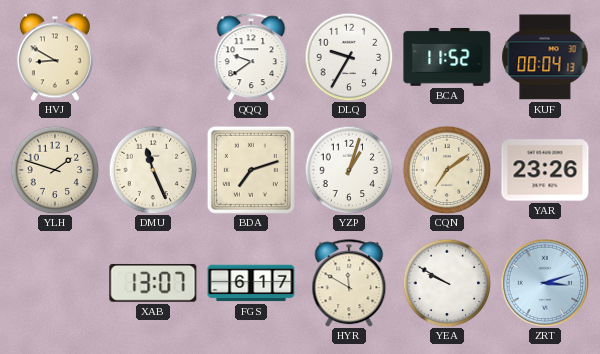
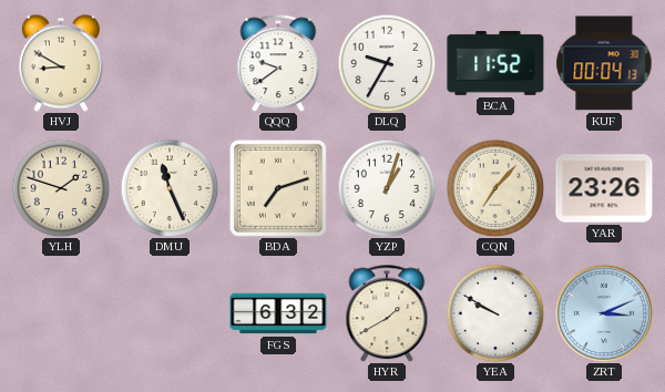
CQN: 7:09 -> 7:07
XAB: 13:07 -> none
FGS: 6:17 -> 6:32
HYR: 11:50 -> 1:40
ZRT: 3:12 -> 3:11
